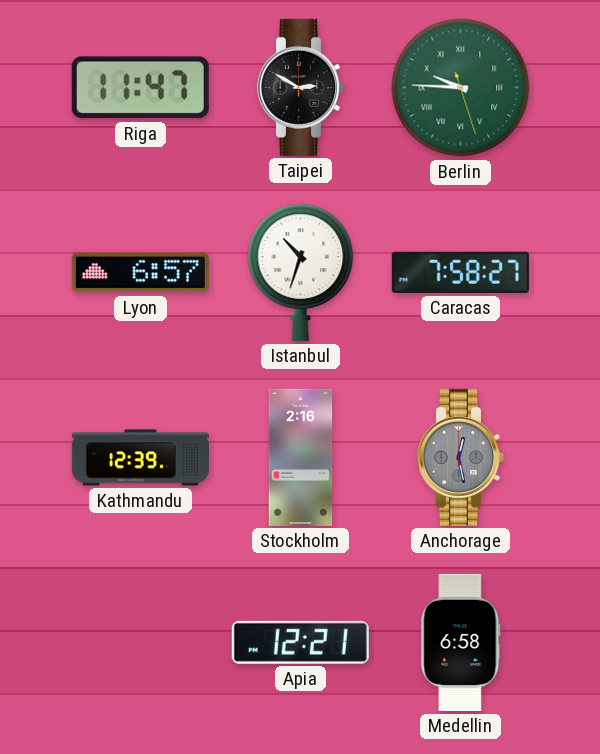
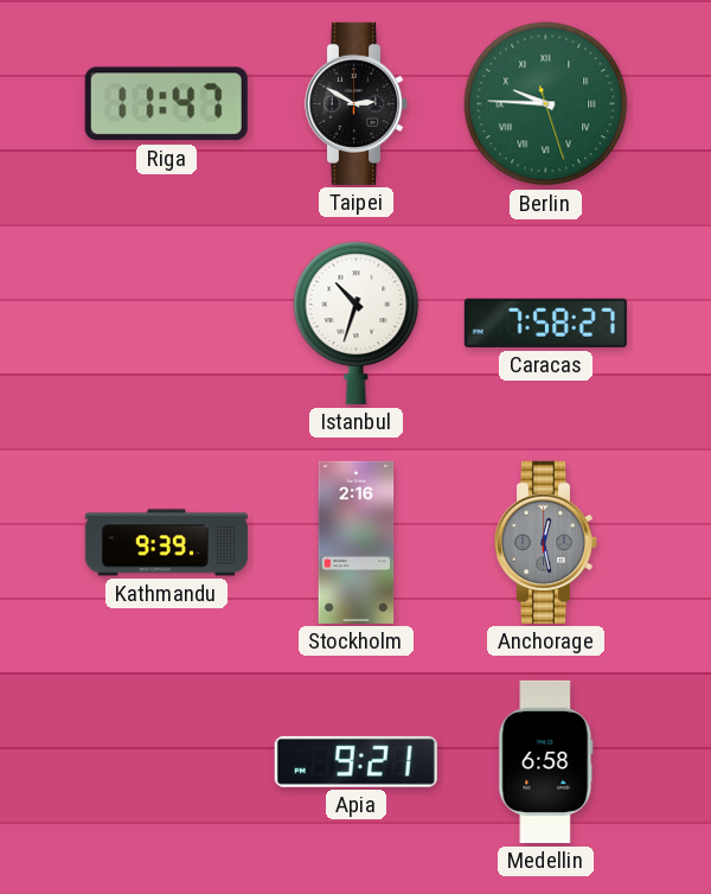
Lyon: 6:57 -> none
Kathmandu: 12:39 -> 9:39
Apia: 12:21 -> 9:21
